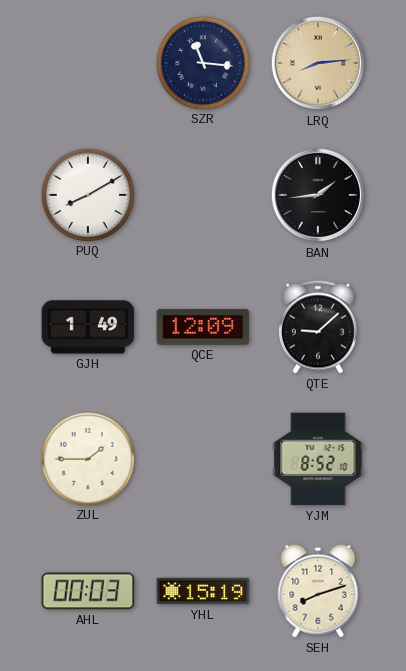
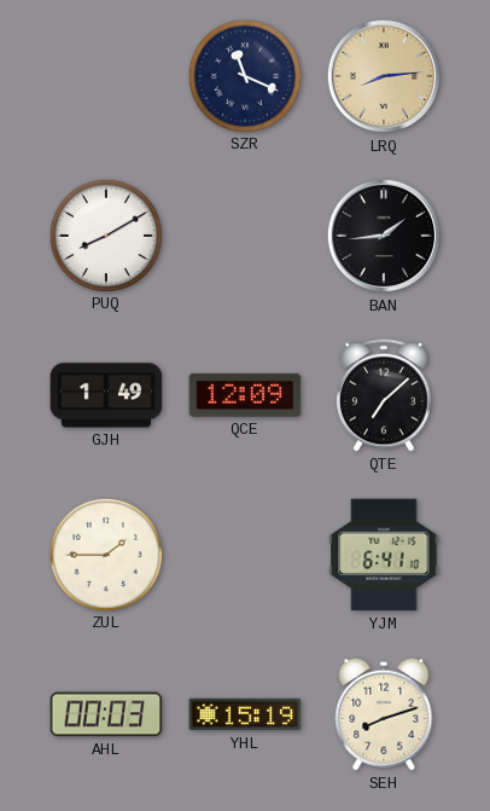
SZR: 11:16 -> 11:19
QTE: 9:08 -> 7:08
YJM: 8:52 -> 6:41
